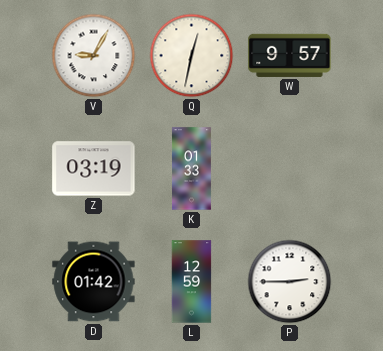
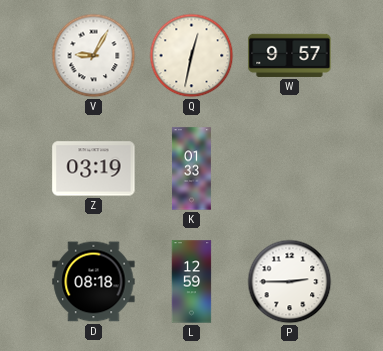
D: 01:42 -> 08:18
